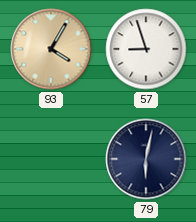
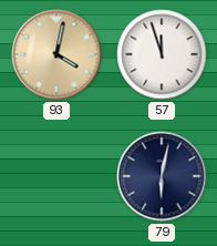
93: 4:05 -> 4:02
57: 8:57 -> 11:57
